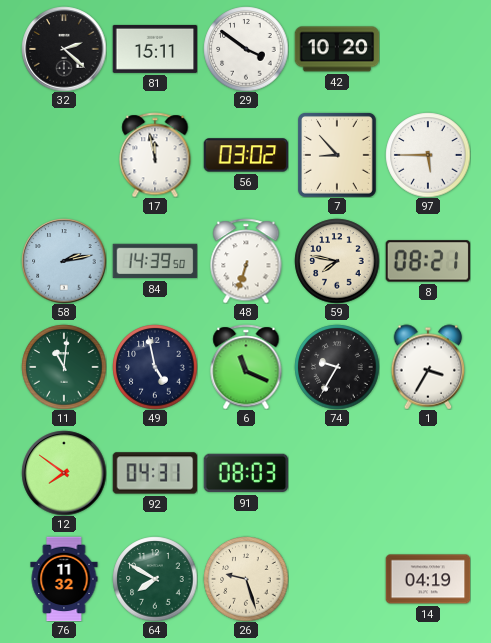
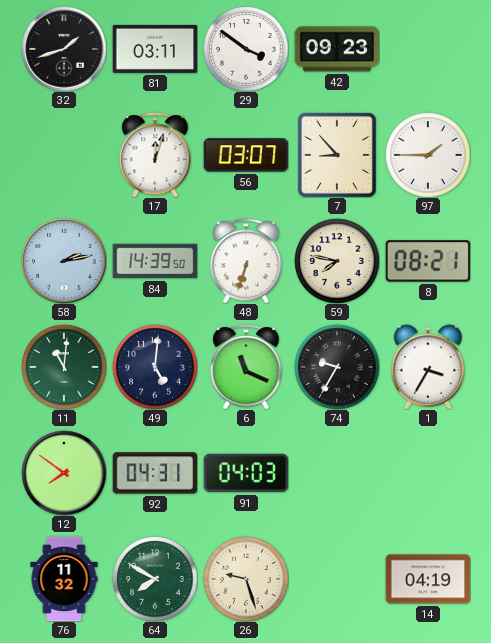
32: 2:22 -> 1:42
81: 15:11 -> 03:11
42: 10:20 -> 09:23
17: 11:58 -> 12:03
56: 03:02 -> 03:07
97: 5:45 -> 1:45
49: 4:58 -> 5:01
91: 08:03 -> 04:03
